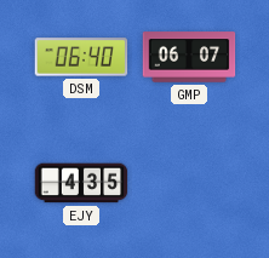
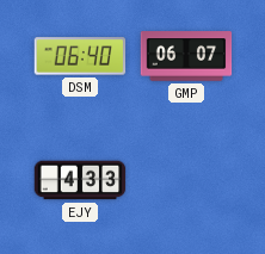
EJY: 4:35 -> 4:33
